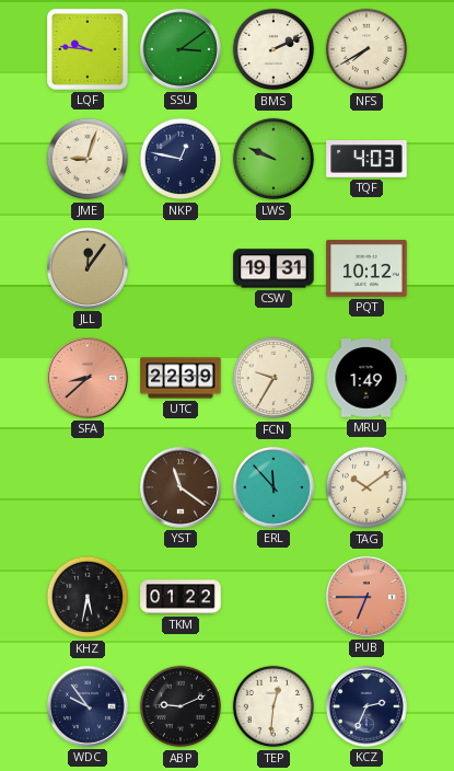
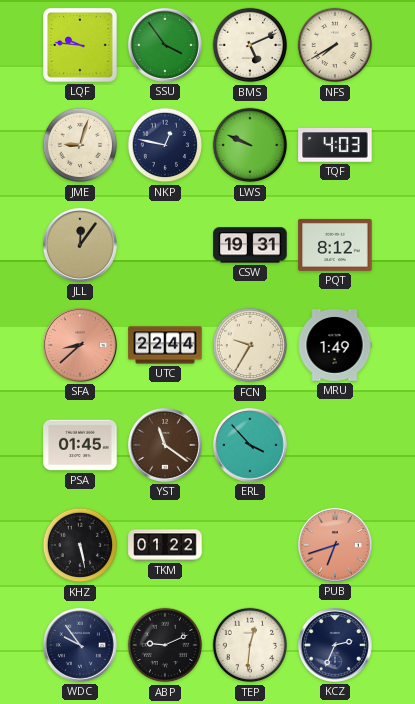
SSU: 3:09 -> 3:54
BMS: 2:11 -> 5:11
PQT: 10:12 -> 8:12
UTC: 22:39 -> 22:44
PSA: none -> 01:45
ERL: 11:53 -> 3:53
TAG: 10:09 -> none
KHZ: 5:32 -> 5:28
PUB: 6:45 -> 6:42
